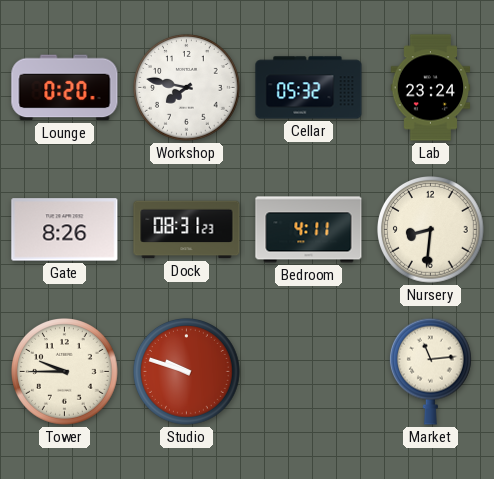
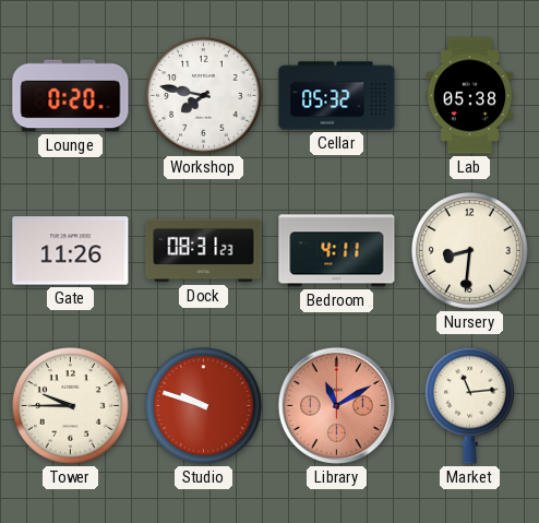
Lab: 23:24 -> 05:38
Gate: 8:26 -> 11:26
Library: none -> 11:10
